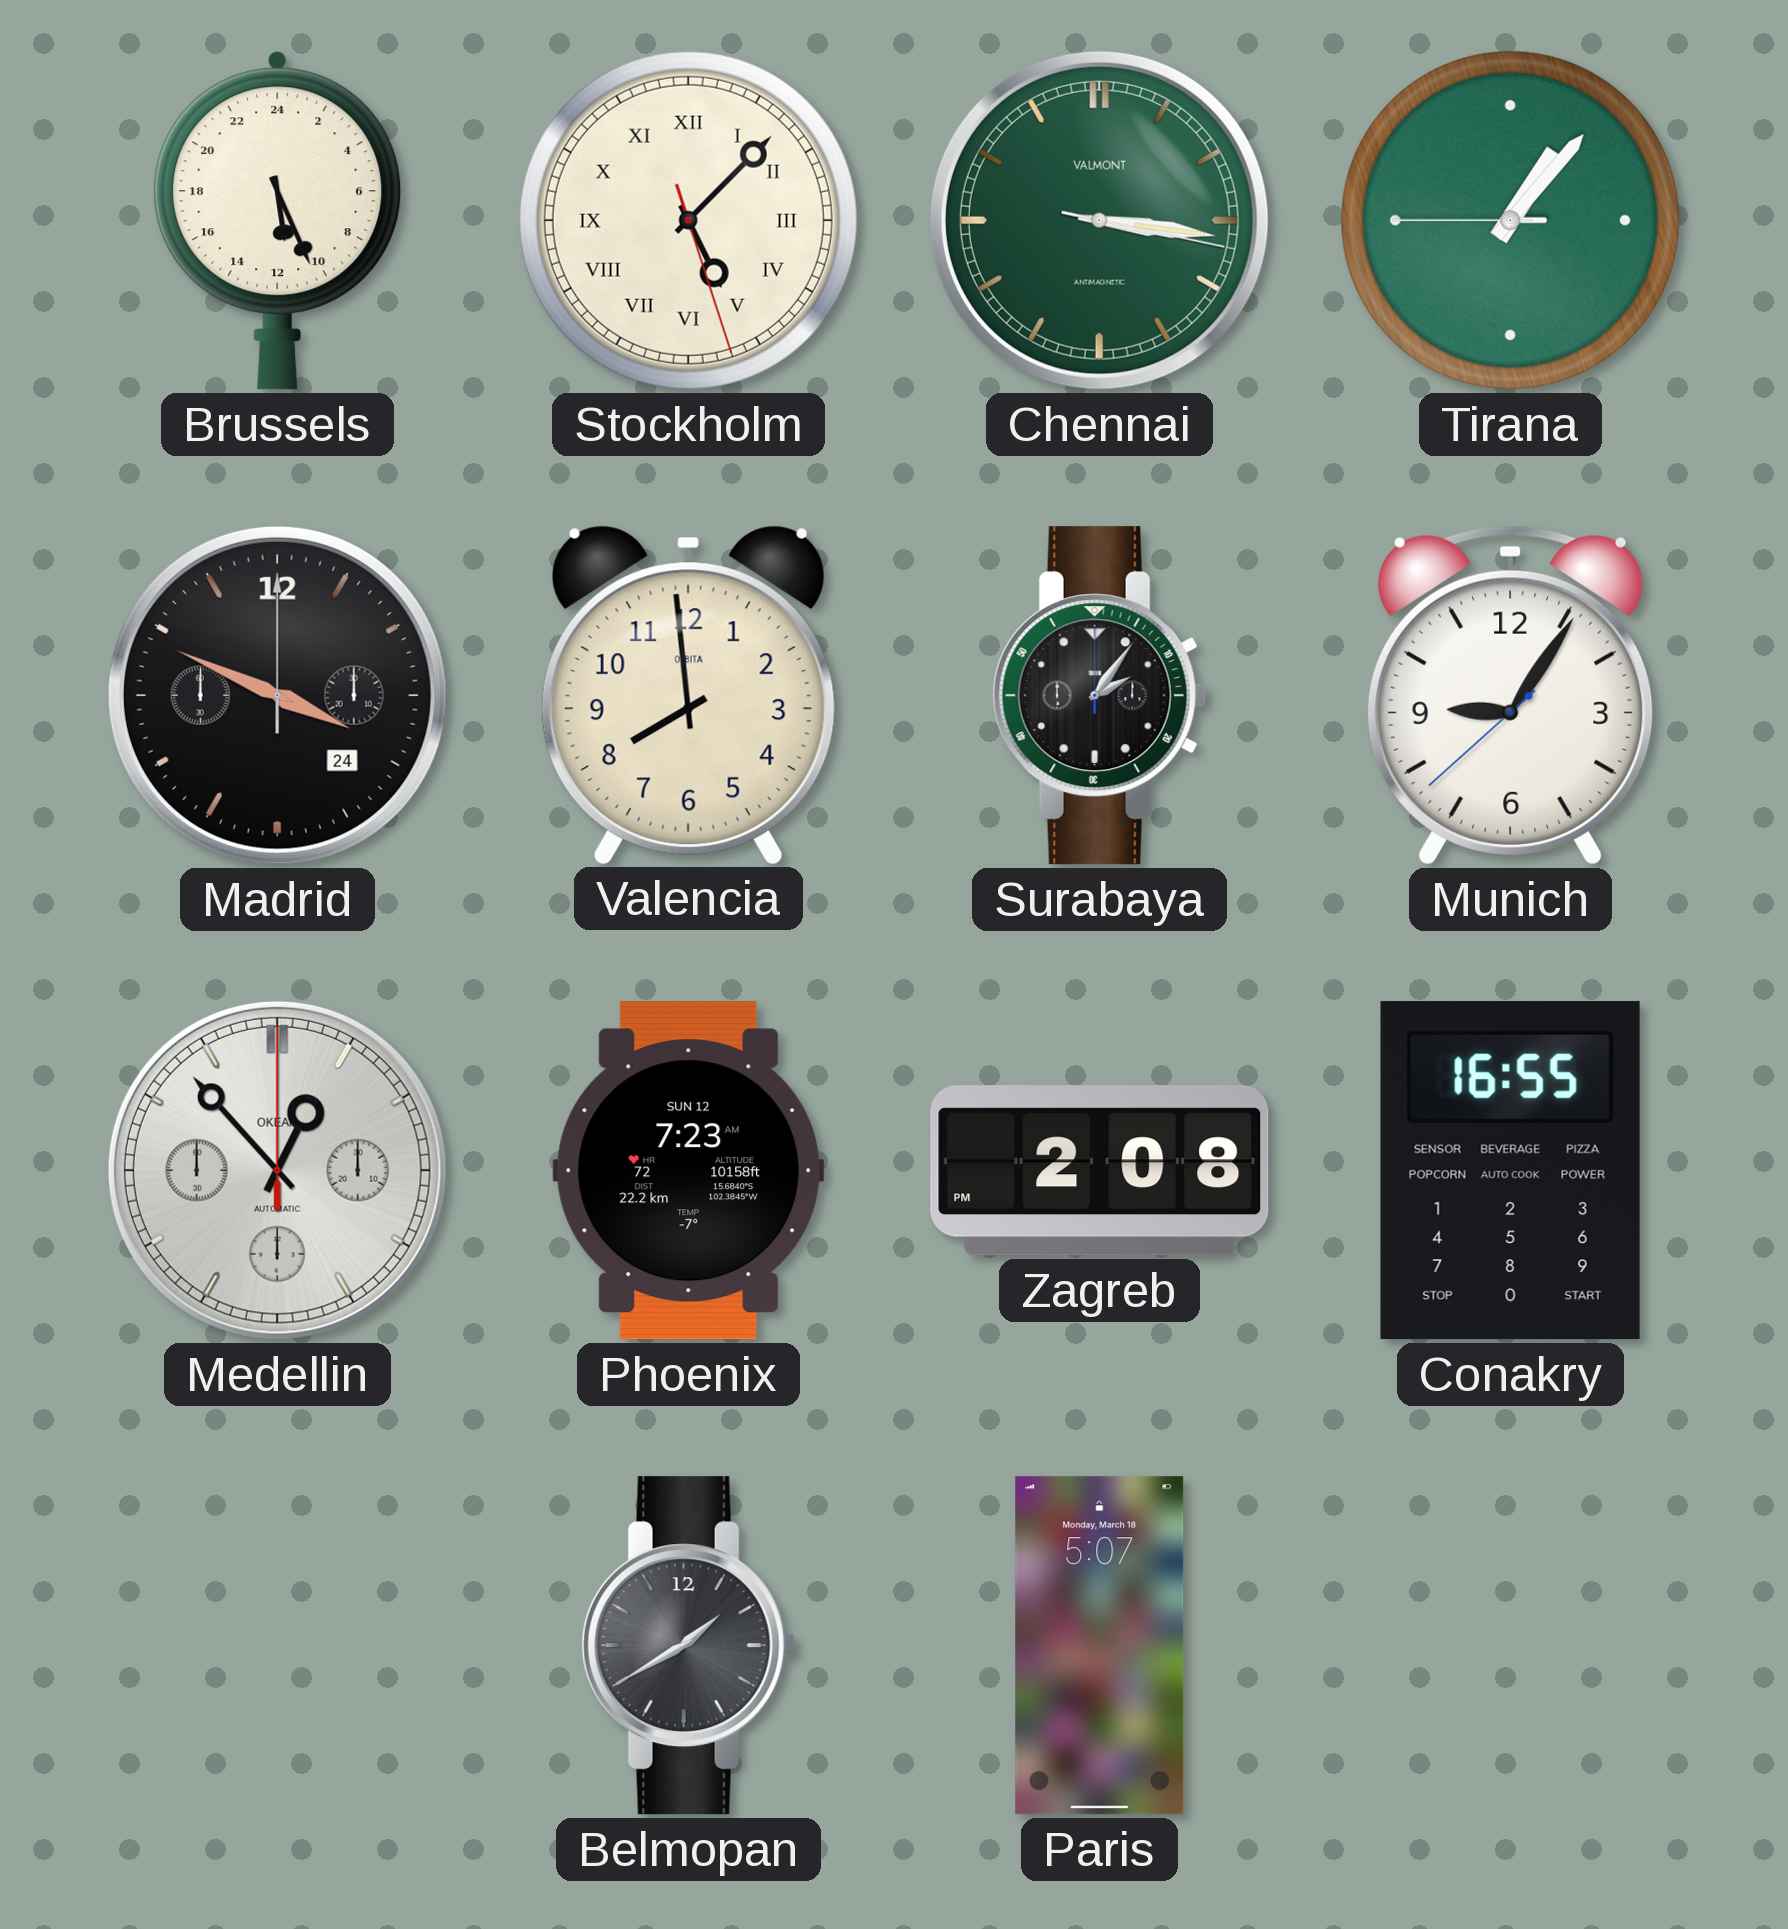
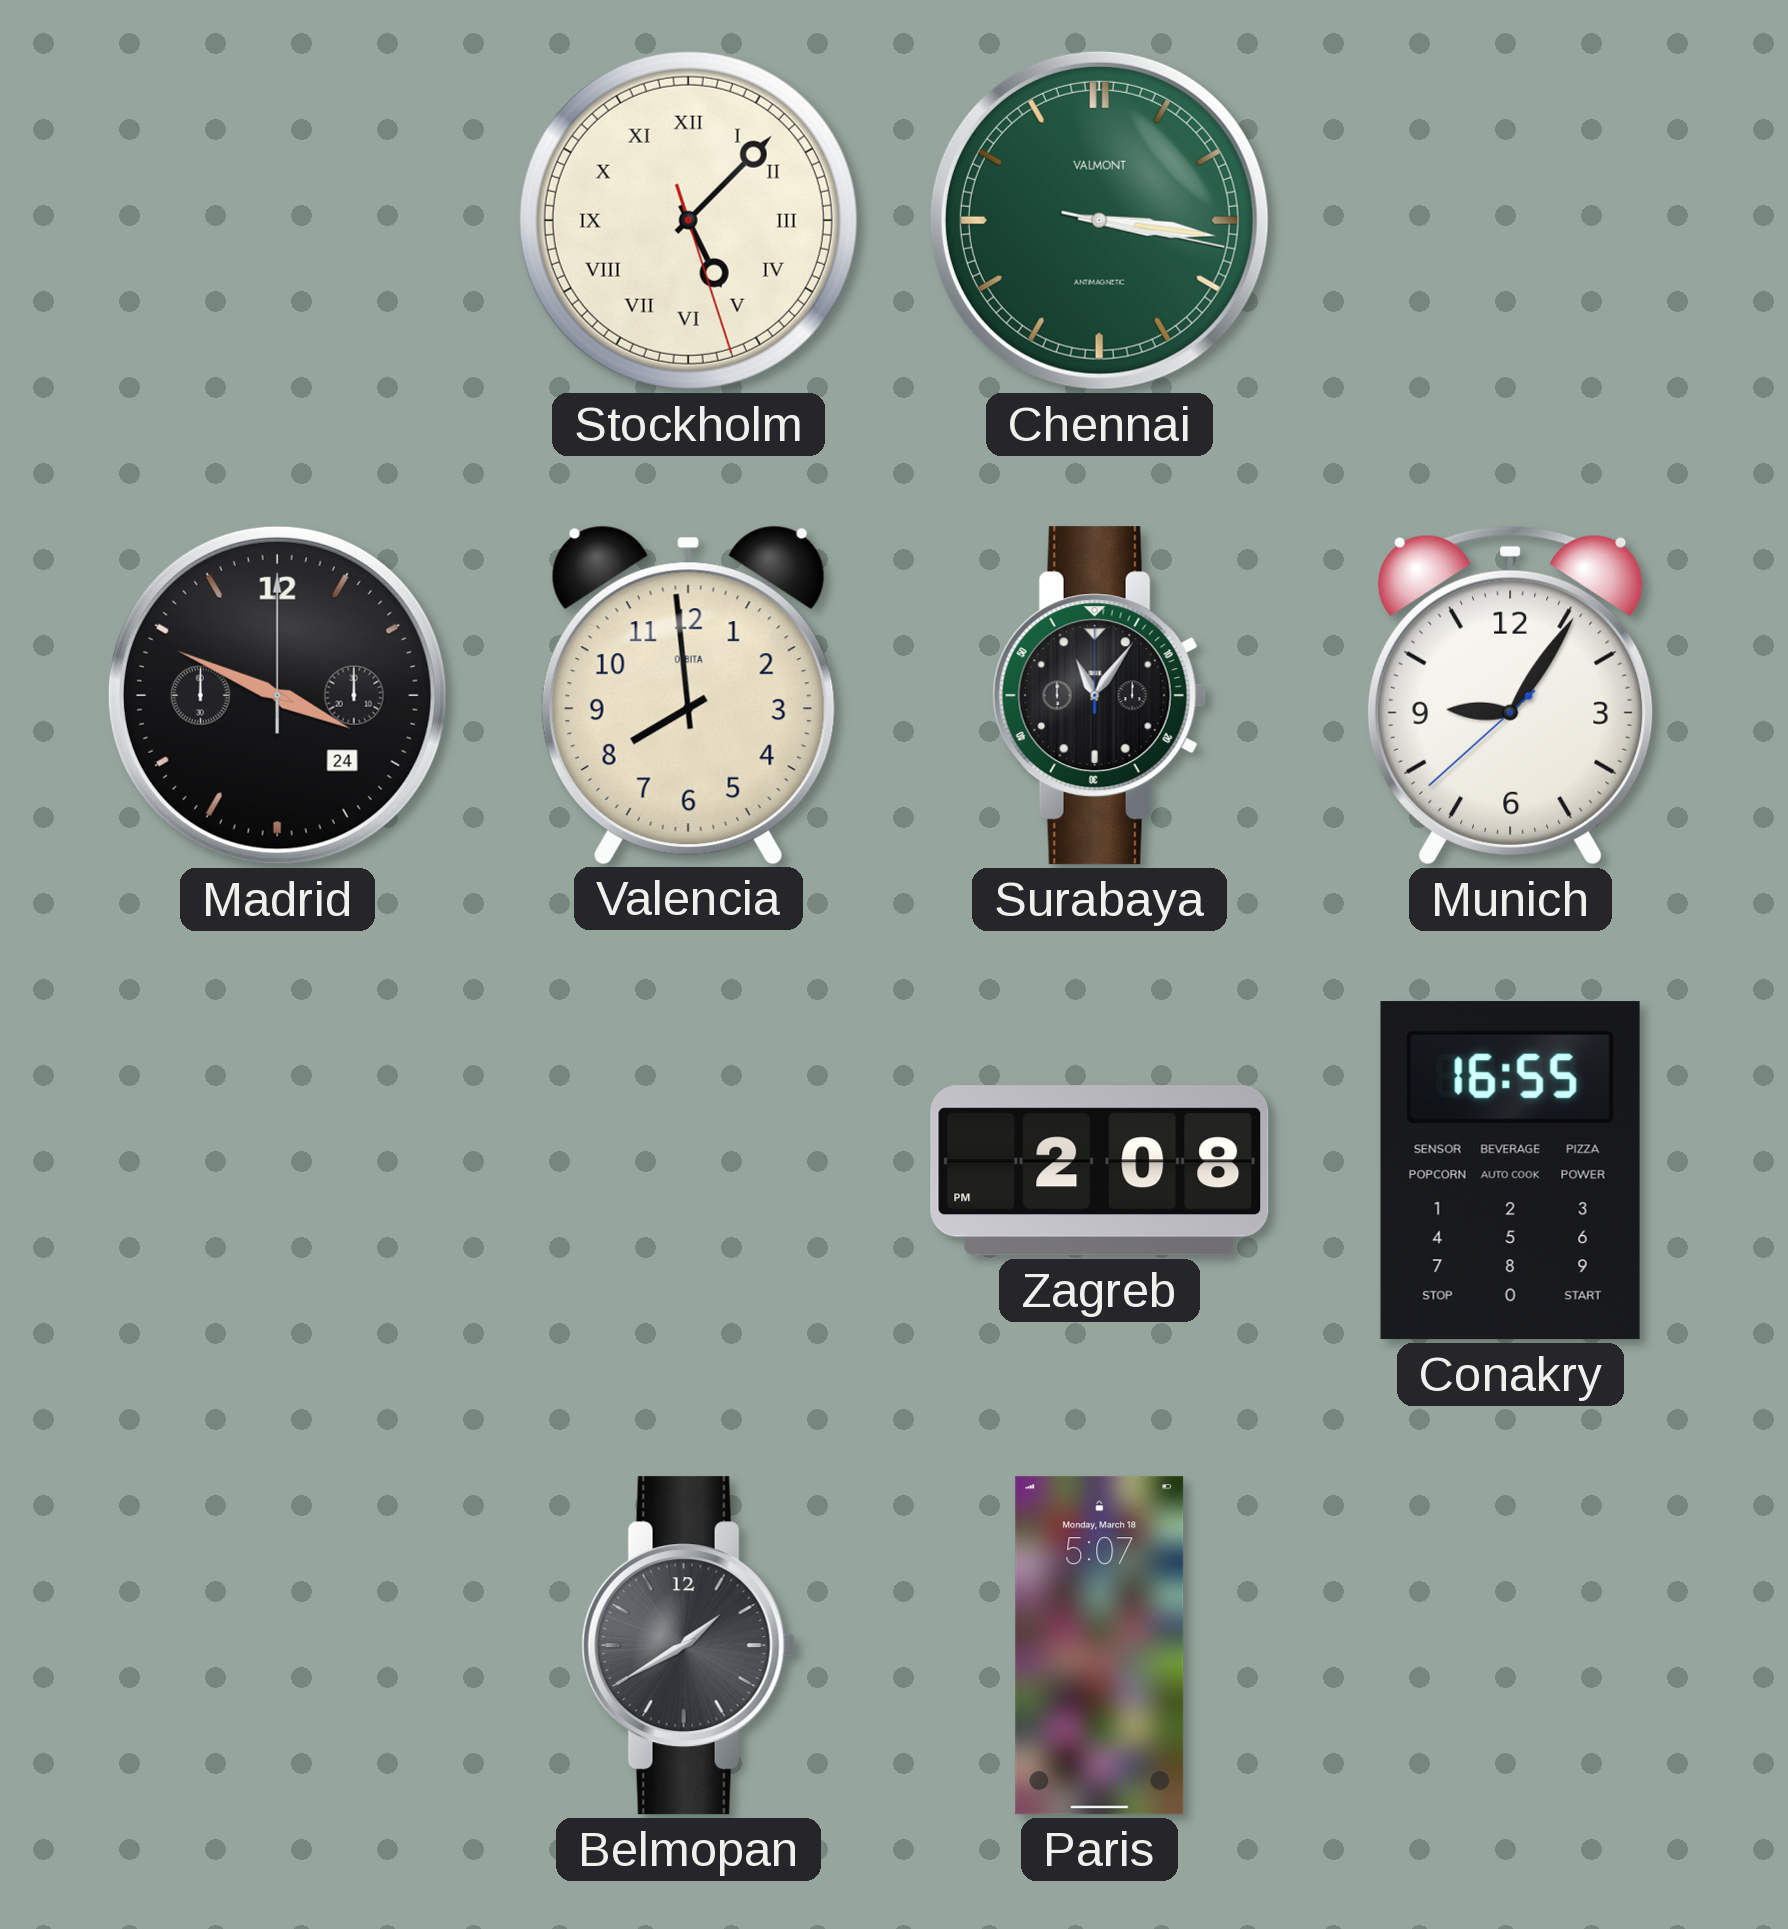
Brussels: 11:26 -> none
Tirana: 1:06 -> none
Surabaya: 2:06 -> 11:06
Medellin: 12:53 -> none
Phoenix: 7:23 -> none
